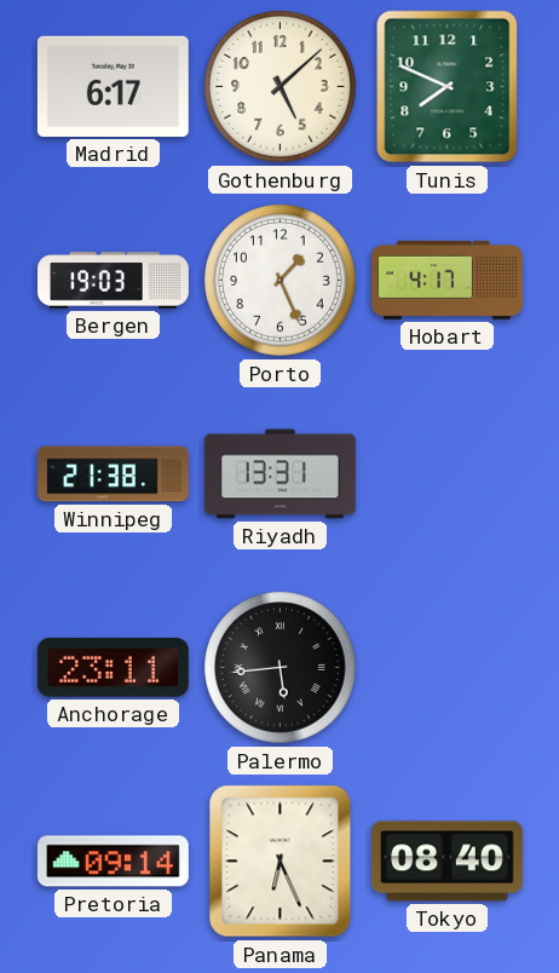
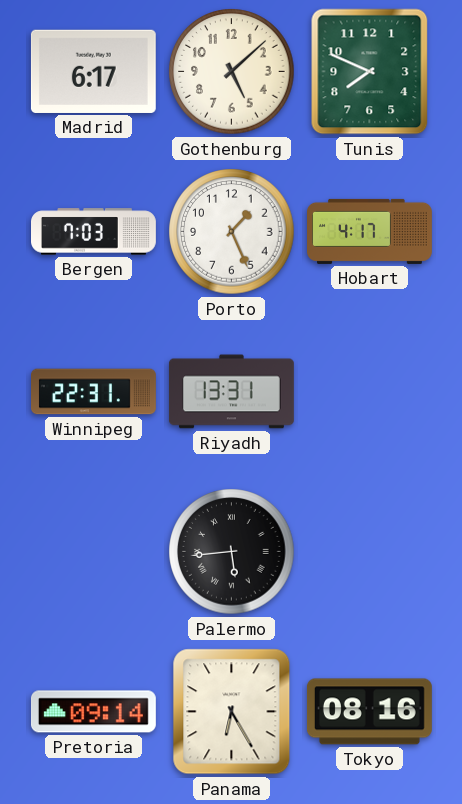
Bergen: 19:03 -> 7:03
Winnipeg: 21:38 -> 22:31
Anchorage: 23:11 -> none
Panama: 6:26 -> 6:25
Tokyo: 08:40 -> 08:16
